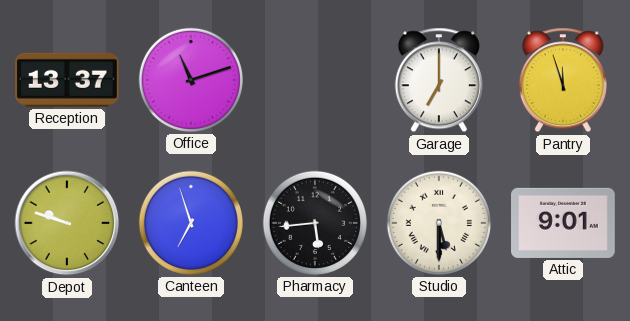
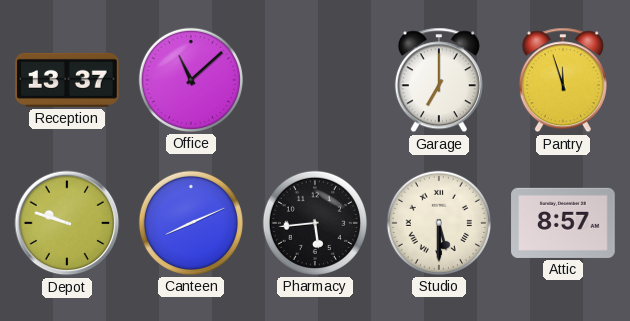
Office: 11:12 -> 11:08
Canteen: 6:57 -> 8:11
Attic: 9:01 -> 8:57
